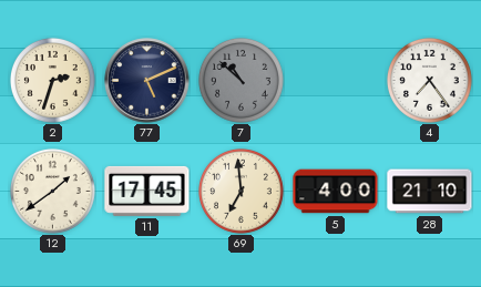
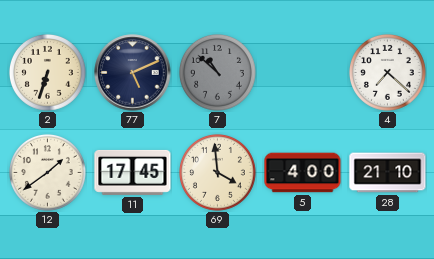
2: 2:33 -> 6:33
4: 7:24 -> 7:22
69: 6:59 -> 3:59
